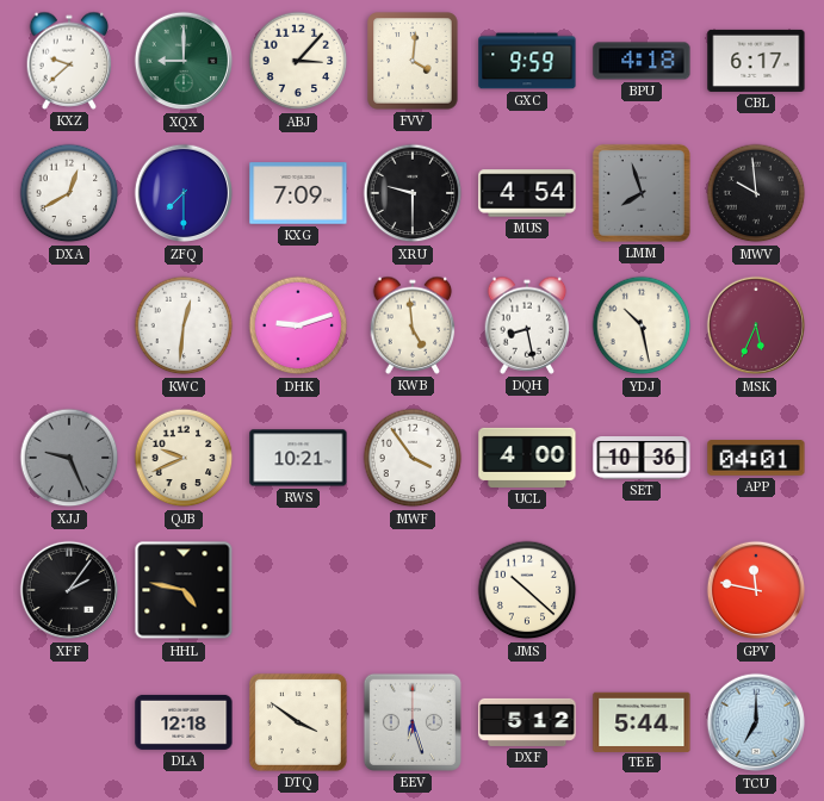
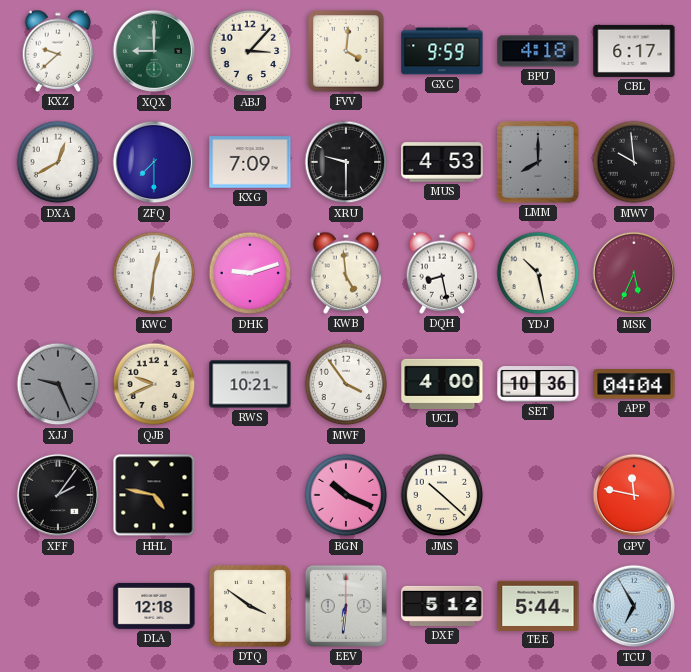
MUS: 4:54 -> 4:53
LMM: 7:57 -> 8:00
APP: 04:01 -> 04:04
BGN: none -> 10:19
EEV: 6:27 -> 6:31
TCU: 7:00 -> 6:55
